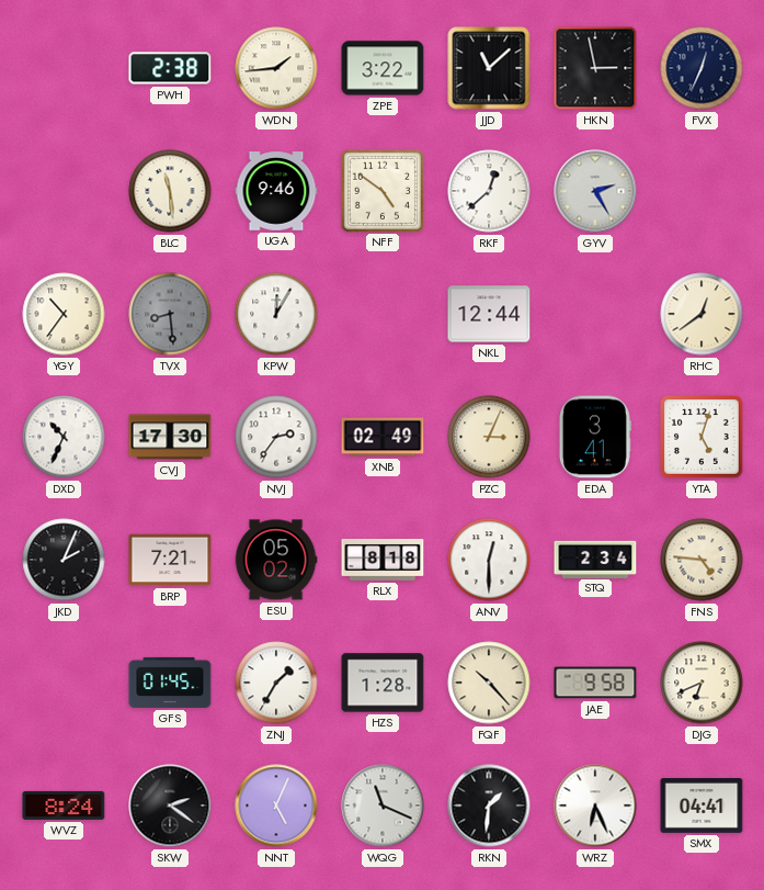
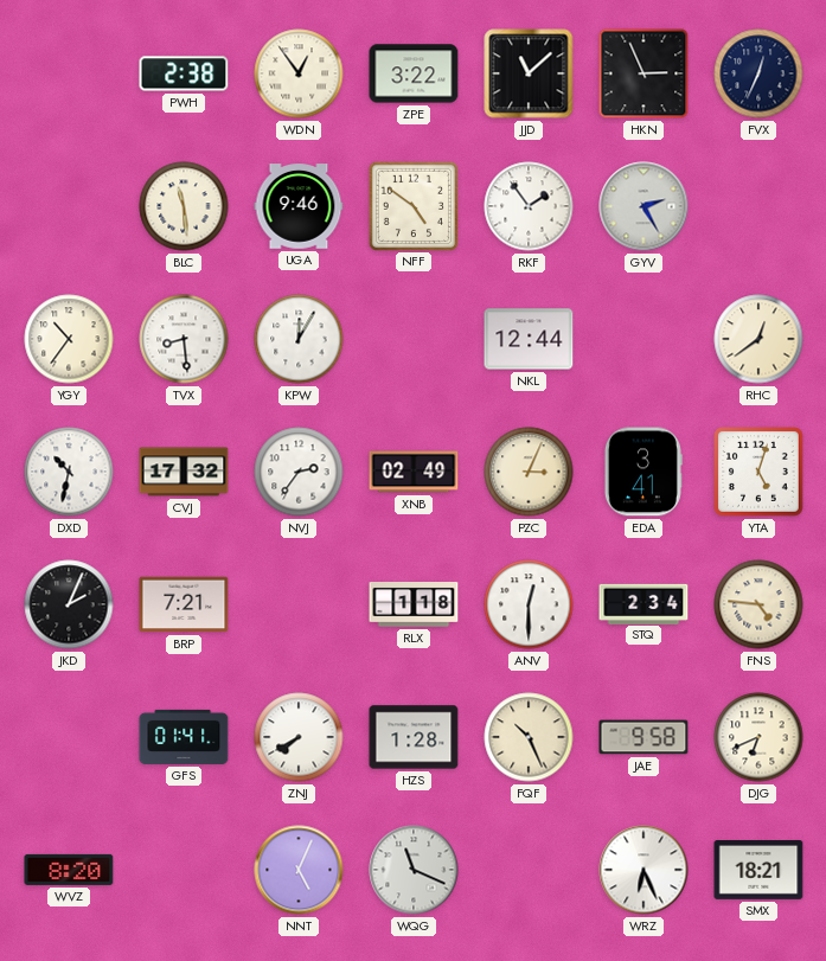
WDN: 1:44 -> 12:54
HKN: 2:58 -> 2:56
RKF: 12:38 -> 1:54
TVX dial: grey -> white
DXD: 10:34 -> 10:32
CVJ: 17:30 -> 17:32
ESU: 05:02 -> none
RLX: 8:18 -> 1:18
GFS: 01:45 -> 01:41
ZNJ: 1:35 -> 7:40
FQF: 10:23 -> 10:26
WVZ: 8:24 -> 8:20
SKW: 2:21 -> none
RKN: 1:31 -> none
SMX: 04:41 -> 18:21
